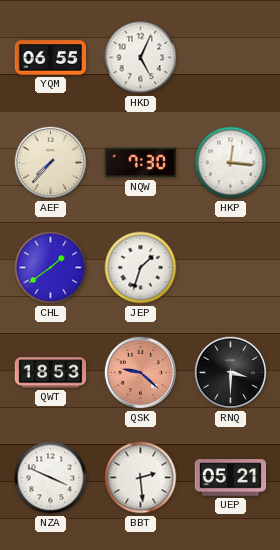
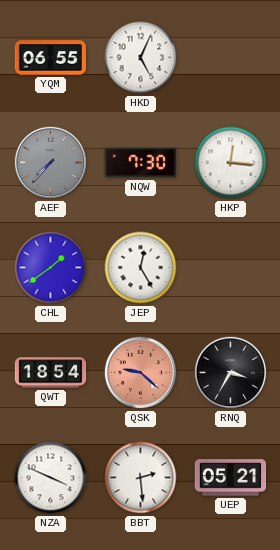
AEF dial: cream -> grey
JEP: 1:33 -> 12:25
QWT: 18:53 -> 18:54
RNQ: 3:30 -> 3:35
